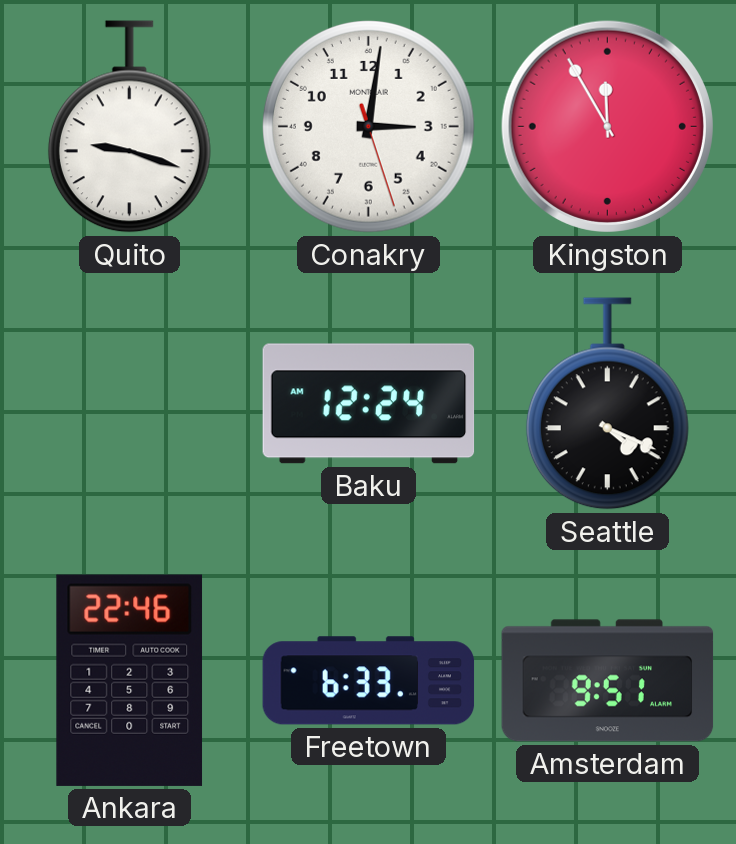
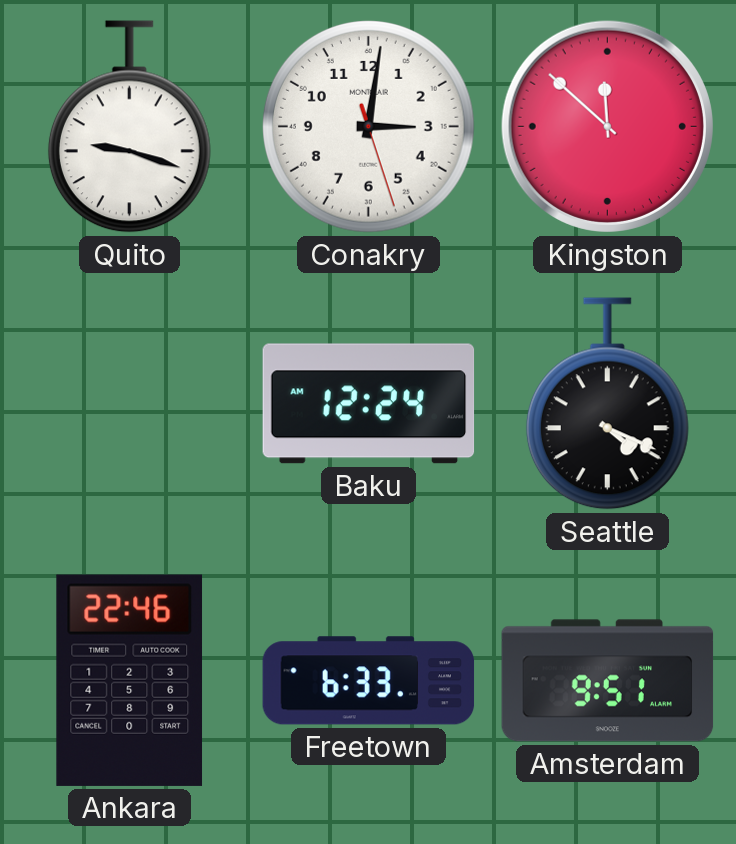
Kingston: 11:55 -> 11:52
